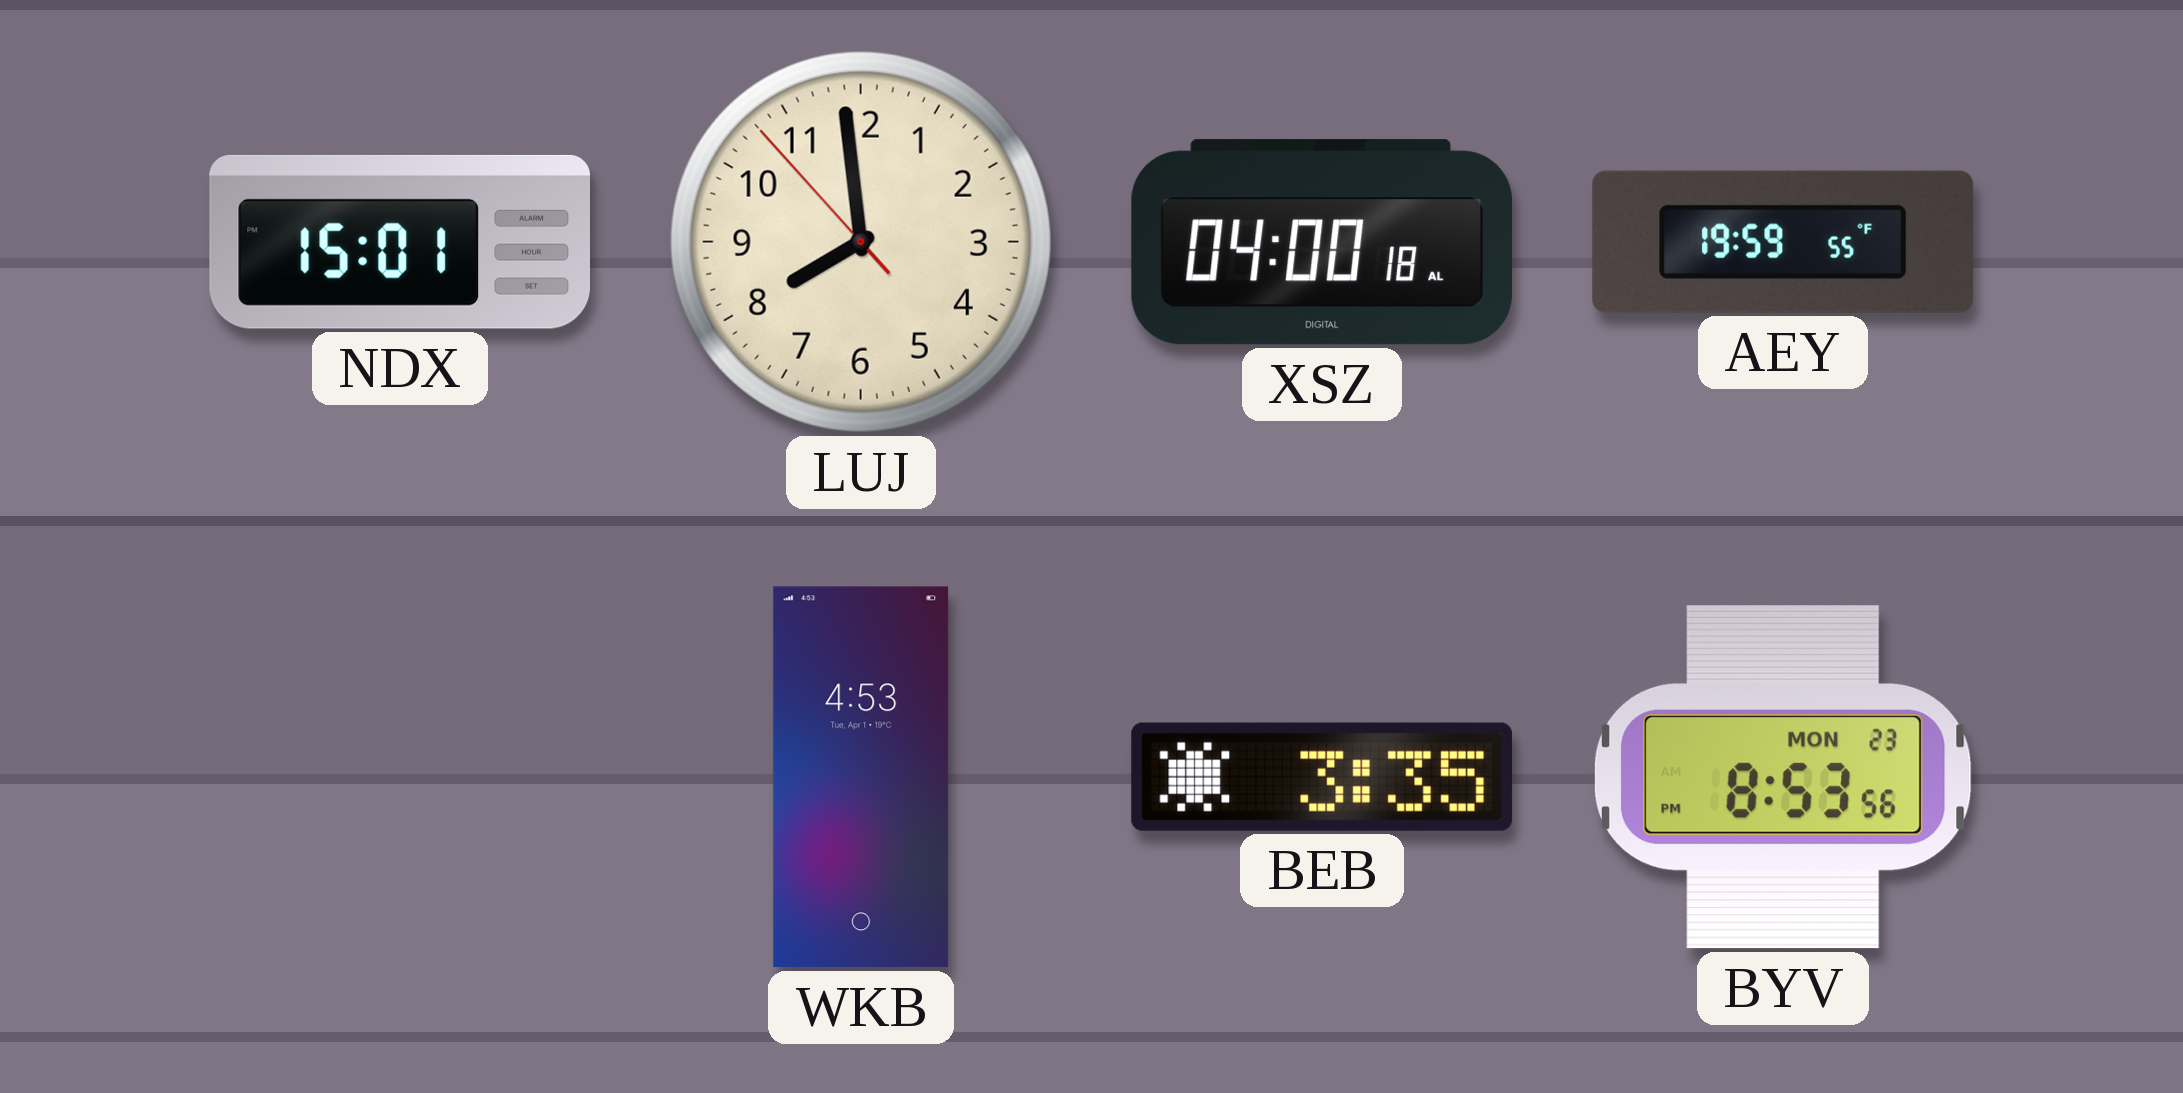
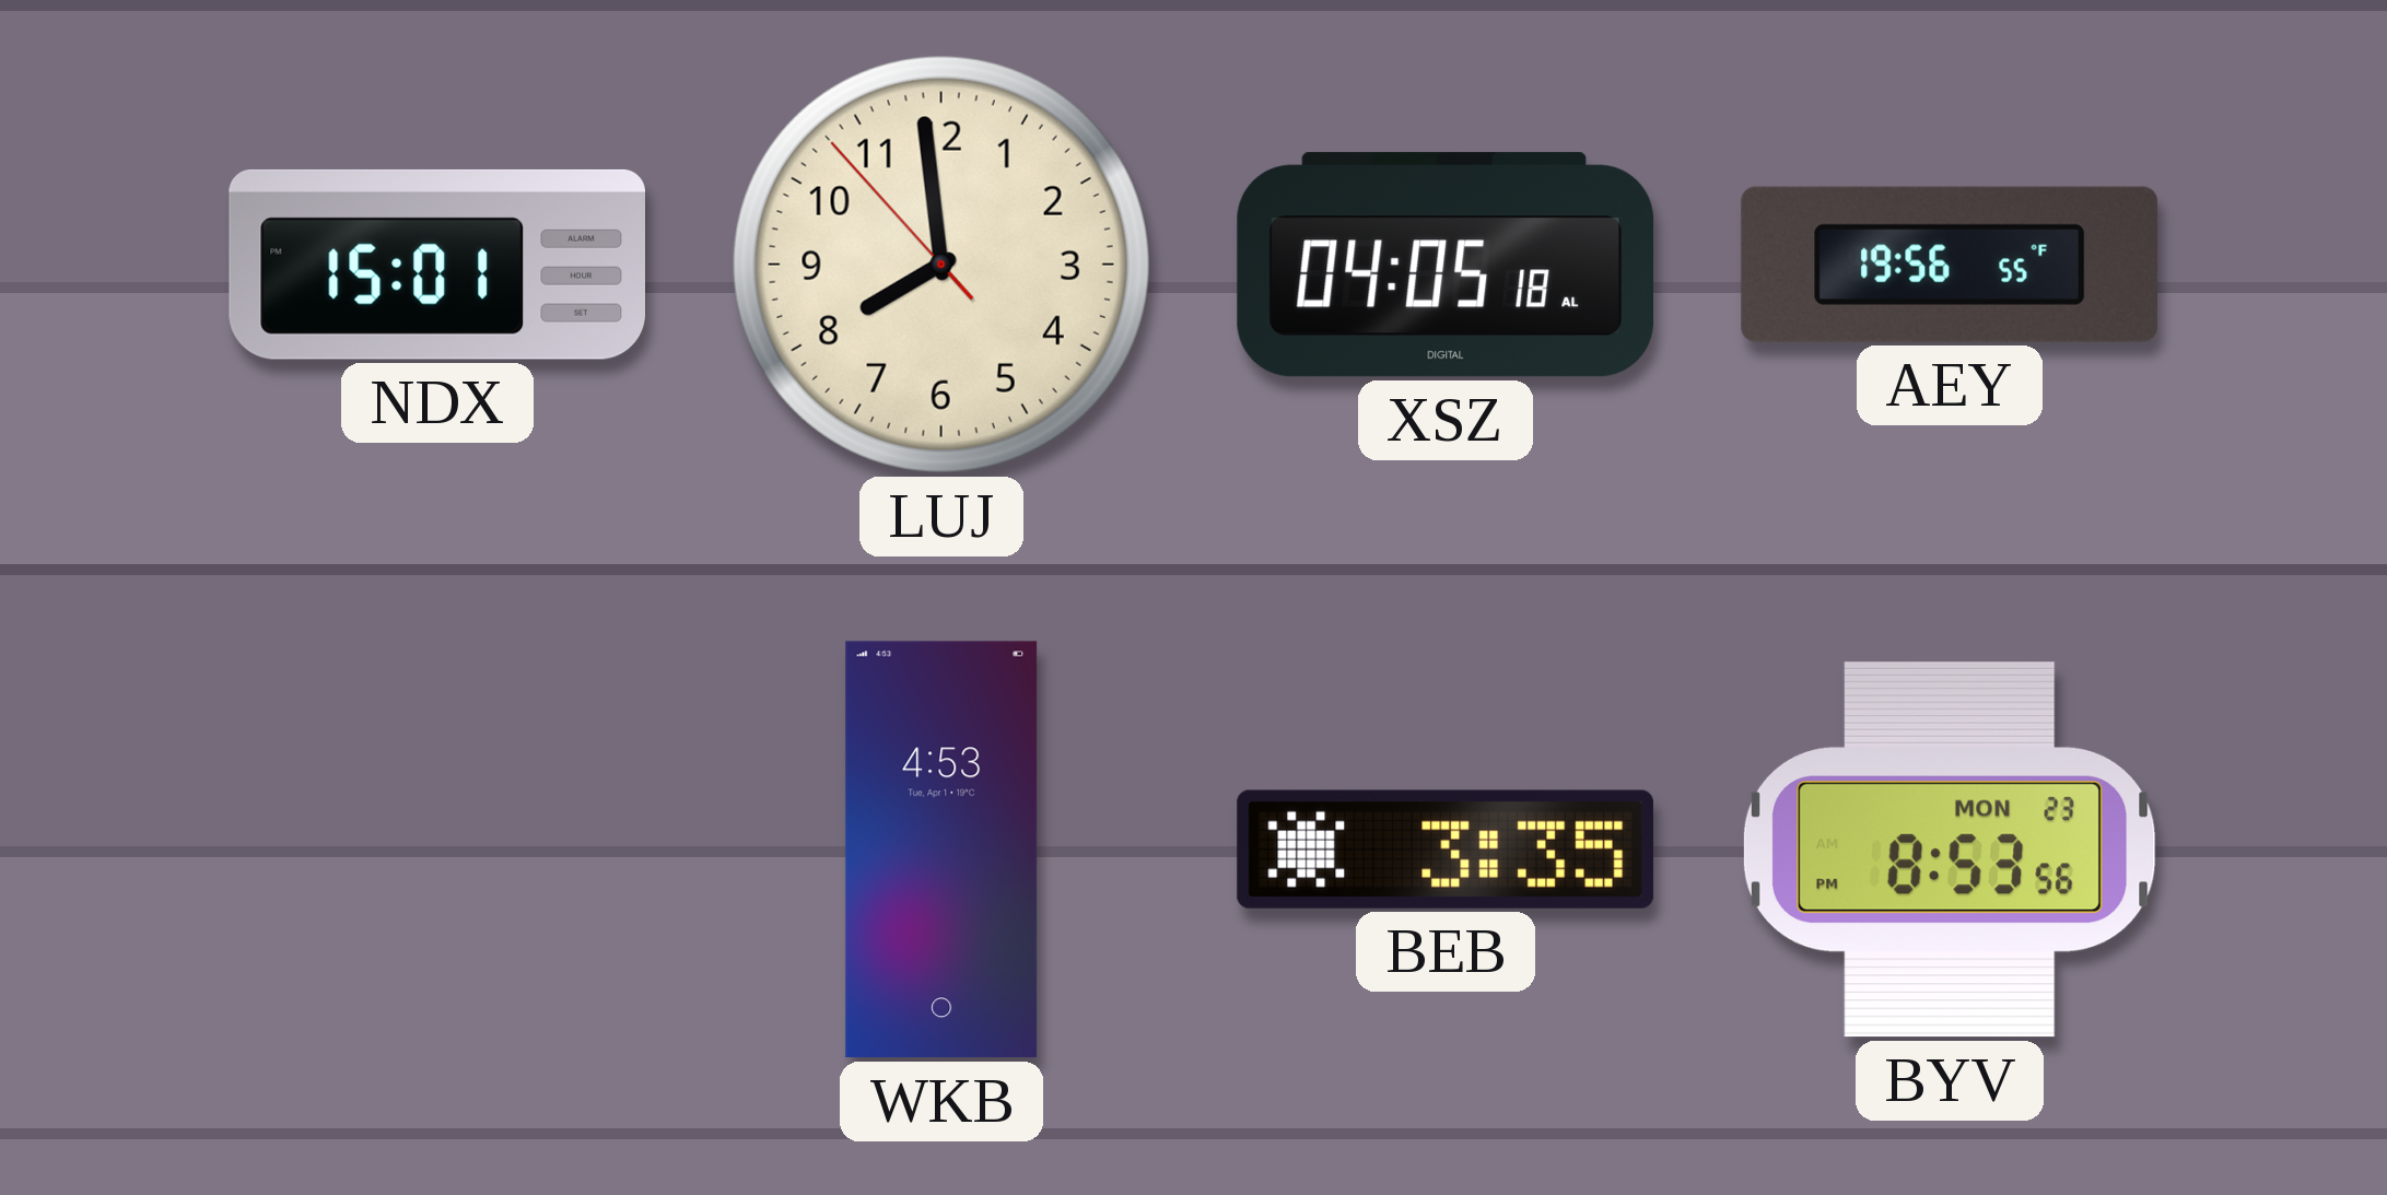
XSZ: 04:00 -> 04:05
AEY: 19:59 -> 19:56
